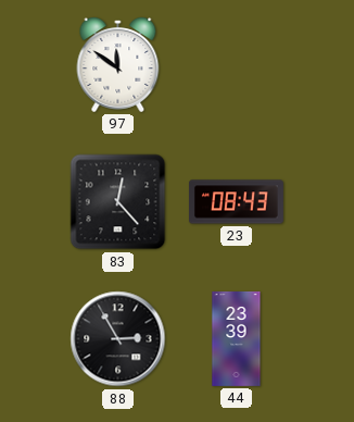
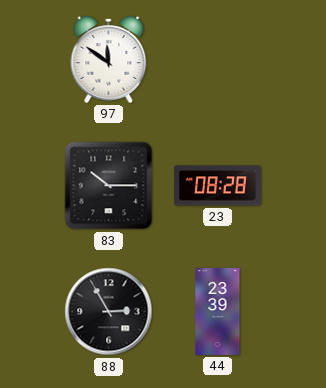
83: 12:23 -> 10:15
23: 08:43 -> 08:28
